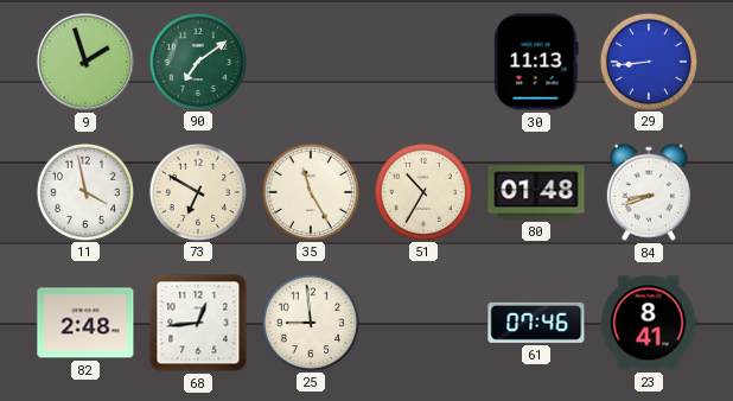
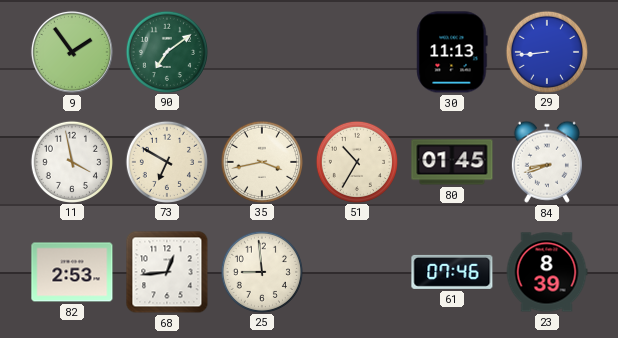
9: 1:57 -> 1:54
35: 11:25 -> 3:43
80: 01:48 -> 01:45
82: 2:48 -> 2:53
23: 8:41 -> 8:39
